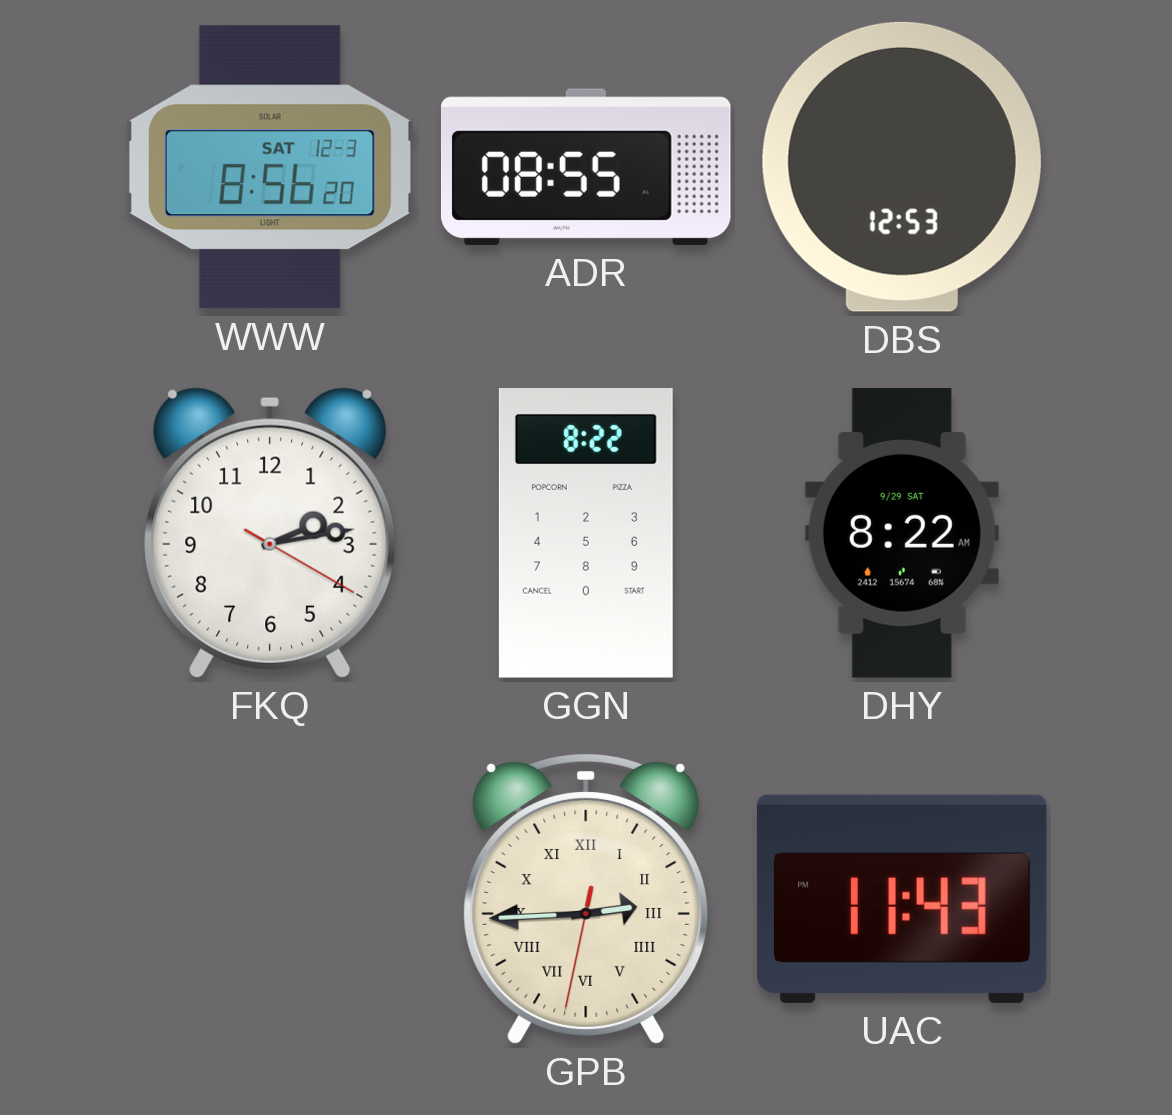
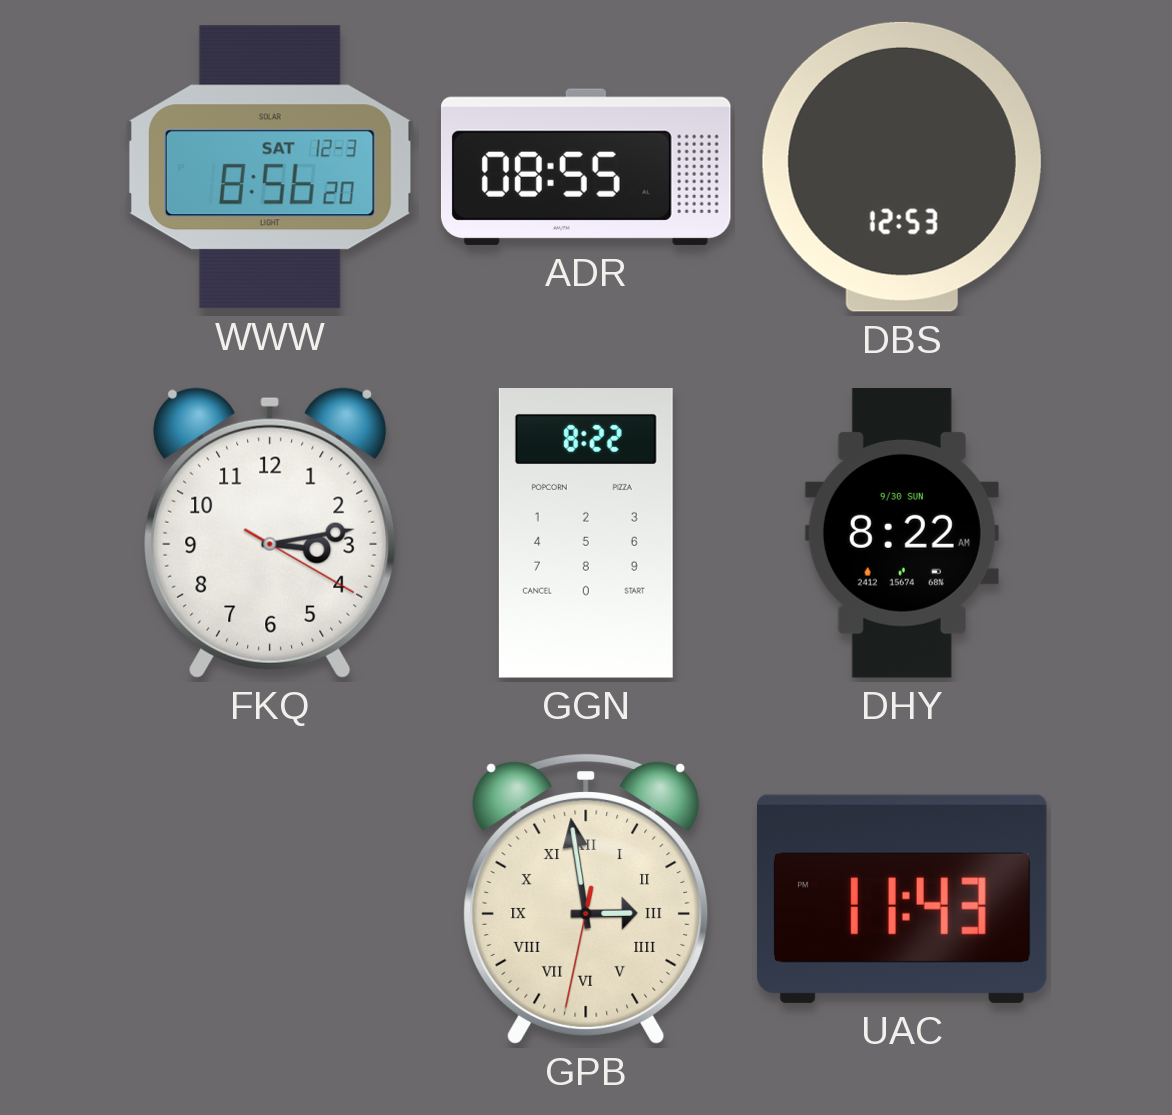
FKQ: 2:13 -> 3:13
DHY date: 9/29 SAT -> 9/30 SUN
GPB: 2:44 -> 2:58
